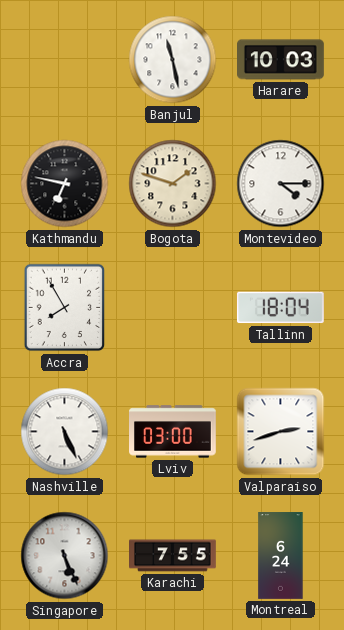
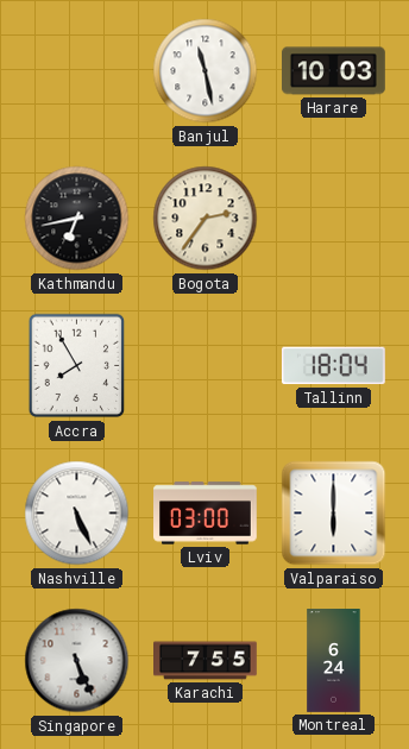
Kathmandu: 6:47 -> 6:43
Bogota: 1:48 -> 2:36
Montevideo: 4:15 -> none
Valparaiso: 2:42 -> 6:00
